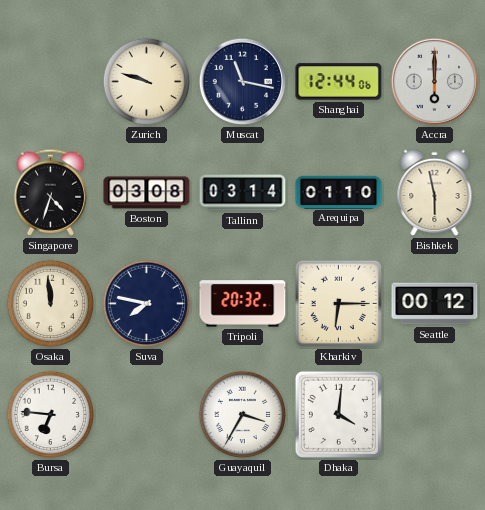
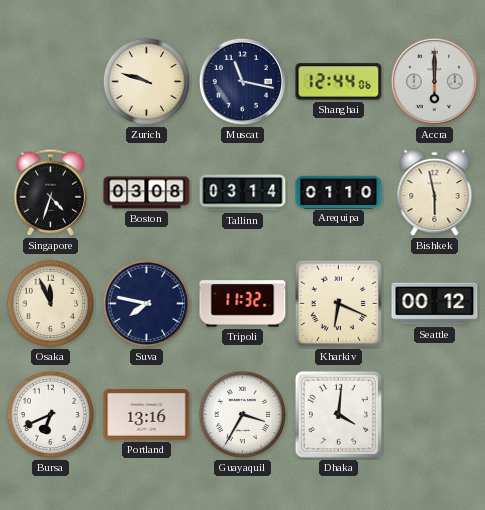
Osaka: 11:59 -> 11:56
Tripoli: 20:32 -> 11:32
Kharkiv: 6:15 -> 6:19
Bursa: 6:46 -> 6:41
Portland: none -> 13:16
